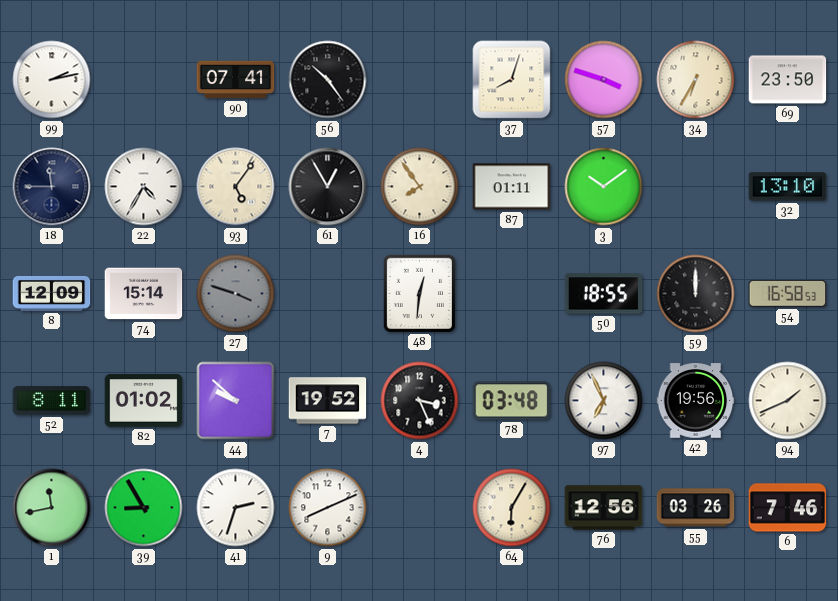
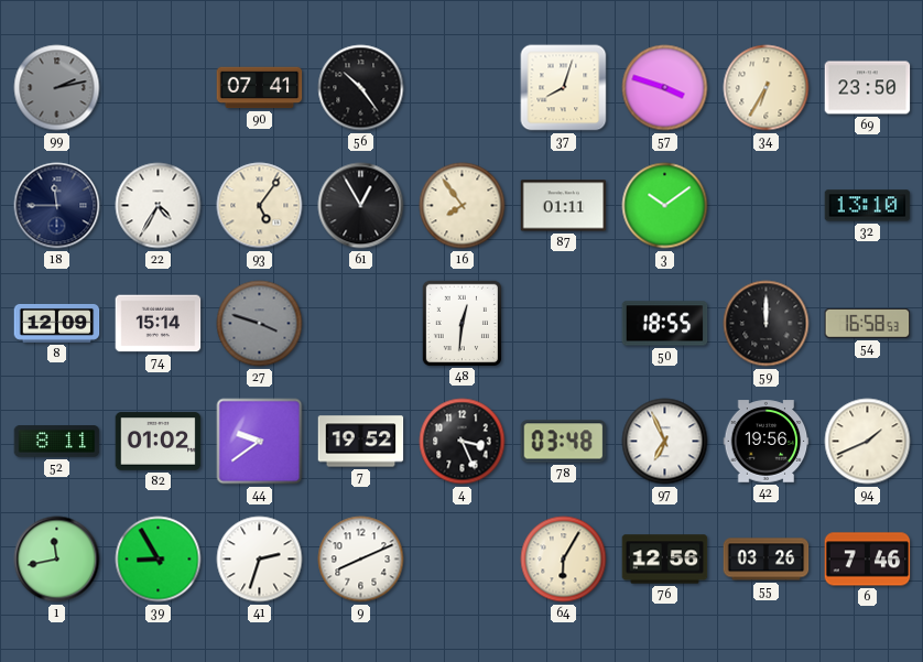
99 dial: white -> grey
44: 9:52 -> 9:39
